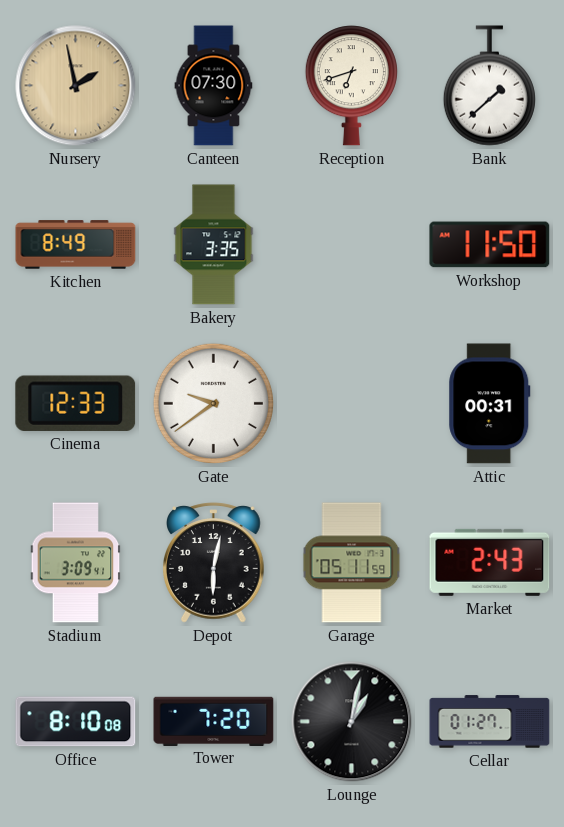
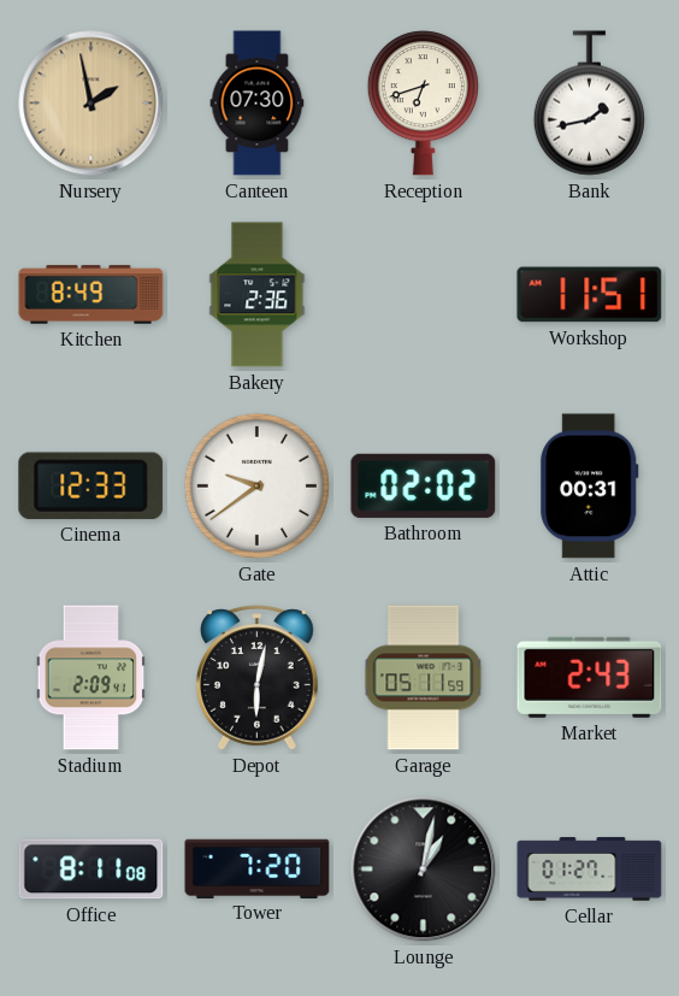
Bank: 1:38 -> 1:43
Bakery: 3:35 -> 2:36
Workshop: 11:50 -> 11:51
Bathroom: none -> 02:02
Stadium: 3:09 -> 2:09
Office: 8:10 -> 8:11
